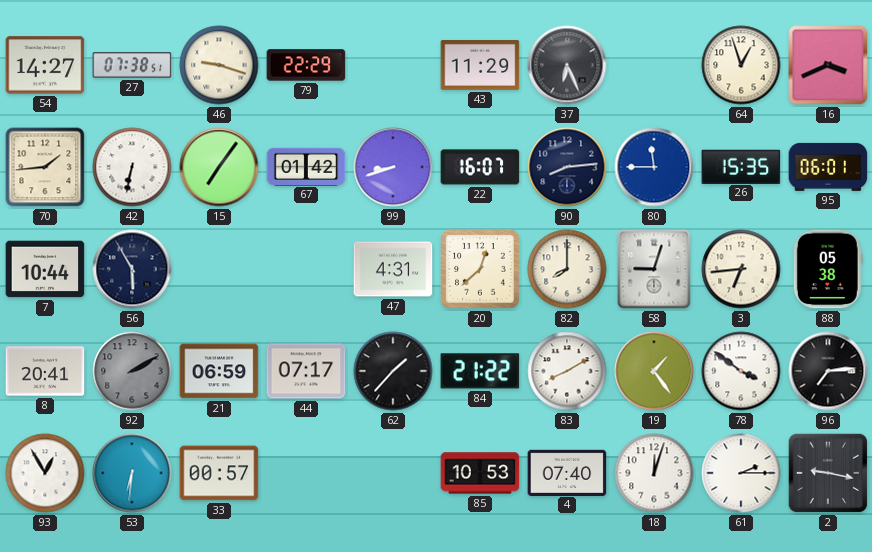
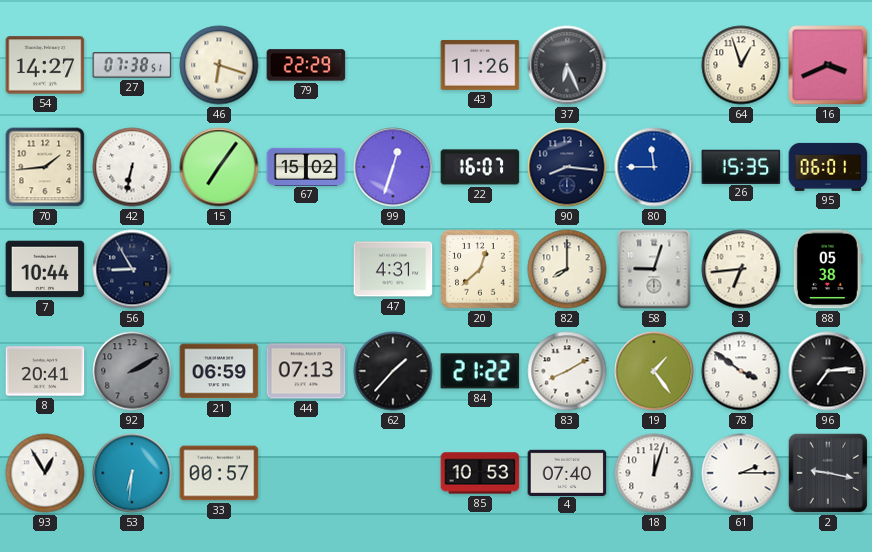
46: 9:18 -> 6:18
43: 11:29 -> 11:26
67: 01:42 -> 15:02
99: 8:42 -> 12:33
90: 8:14 -> 8:16
56: 5:55 -> 8:55
44: 07:17 -> 07:13
